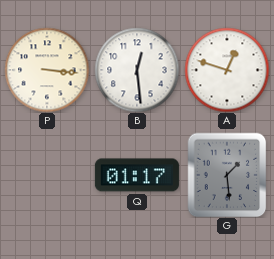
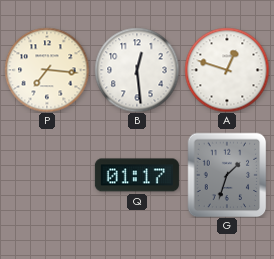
P: 3:16 -> 7:16
G: 1:29 -> 1:33
